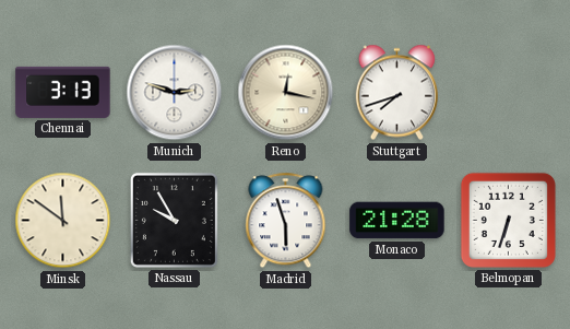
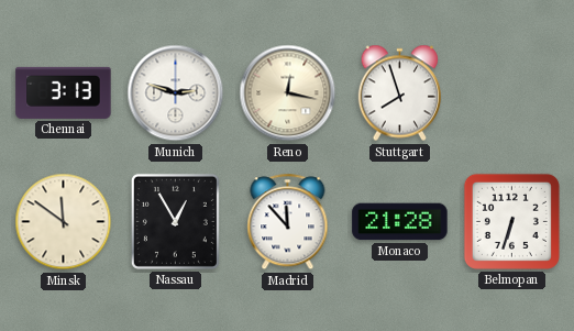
Stuttgart: 7:42 -> 7:57
Nassau: 9:55 -> 12:55
Madrid: 5:57 -> 11:53
